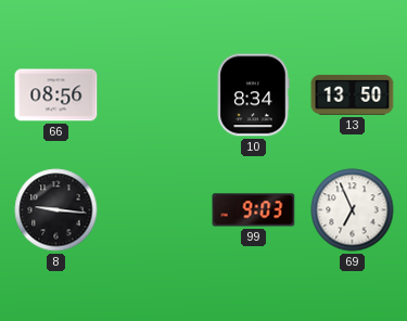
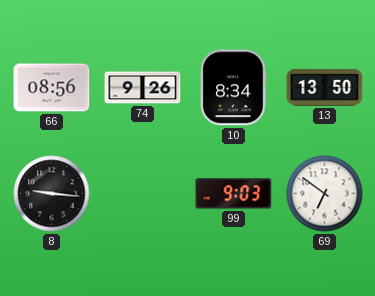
74: none -> 9:26
69: 6:56 -> 6:51
